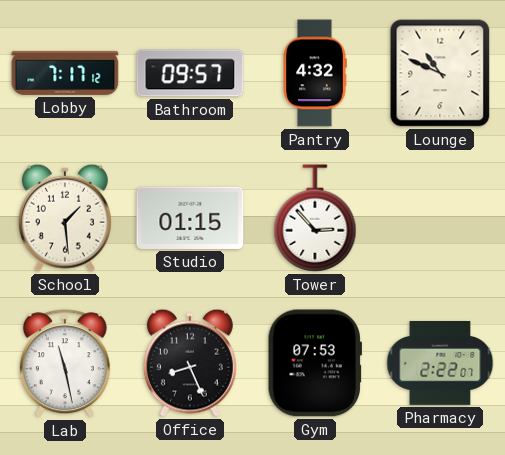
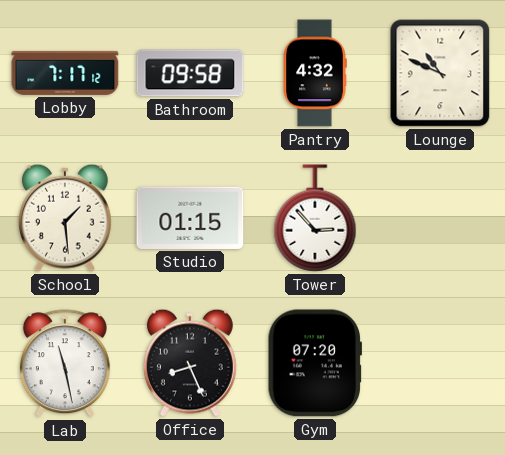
Bathroom: 09:57 -> 09:58
Gym: 07:53 -> 07:20
Pharmacy: 2:22 -> none
